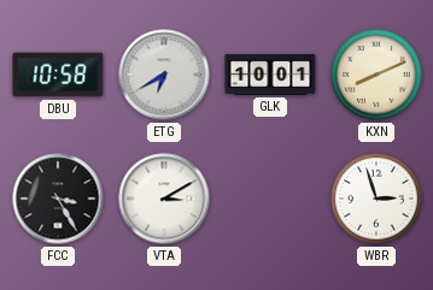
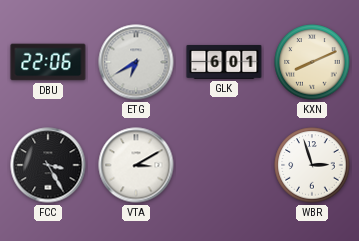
DBU: 10:58 -> 22:06
GLK: 10:01 -> 6:01
